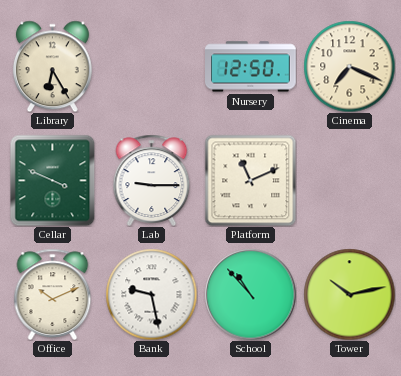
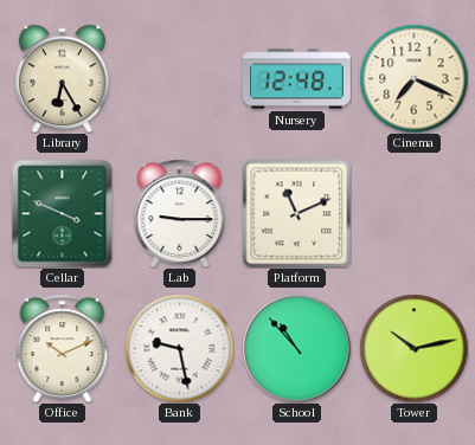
Nursery: 12:50 -> 12:48
